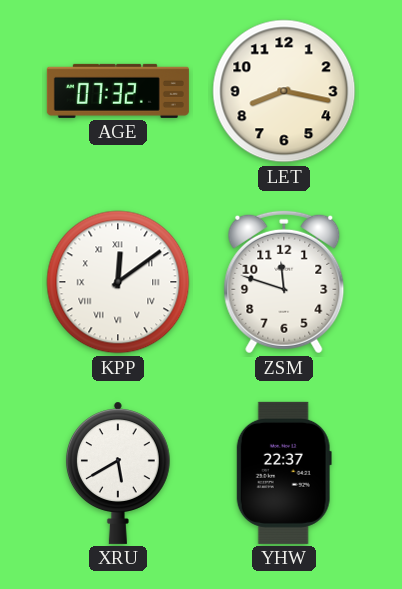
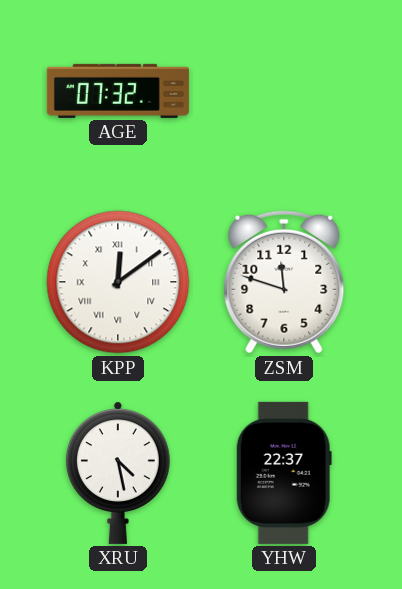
LET: 8:17 -> none
XRU: 5:40 -> 4:28
